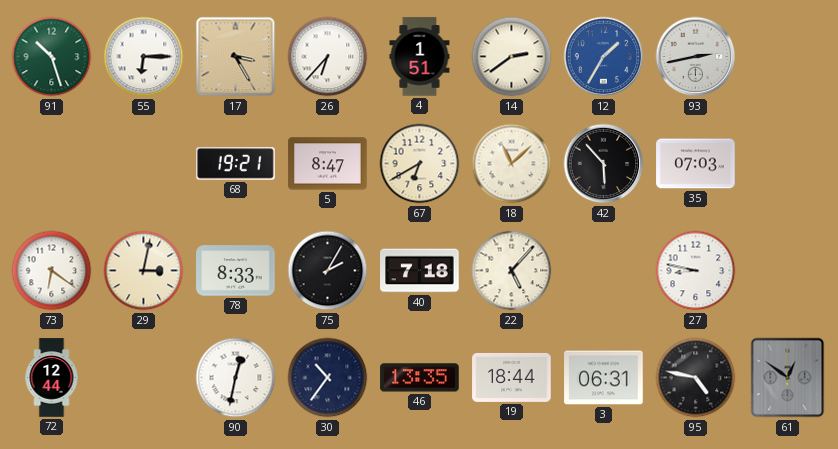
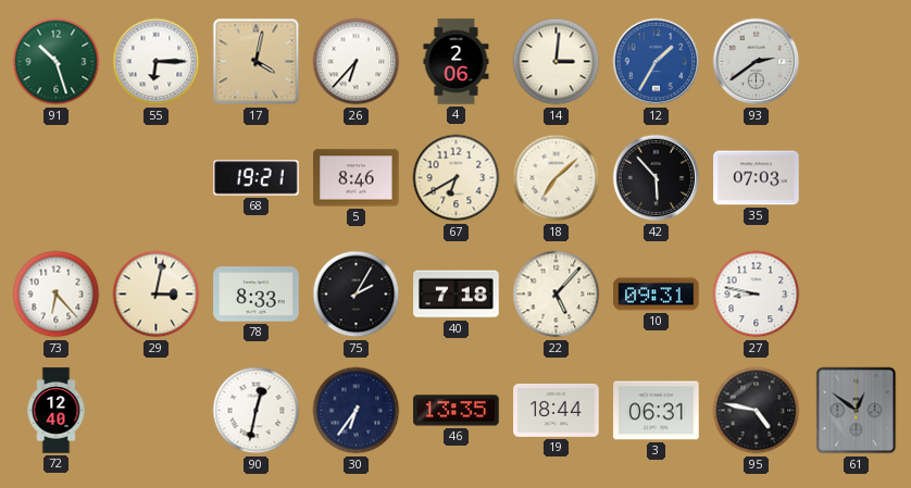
17: 3:25 -> 4:02
4: 1:51 -> 2:06
14: 2:39 -> 3:01
93: 2:43 -> 2:39
5: 8:47 -> 8:46
18: 11:08 -> 7:08
73: 6:21 -> 6:23
10: none -> 09:31
72: 12:44 -> 12:40
30: 10:36 -> 6:36
